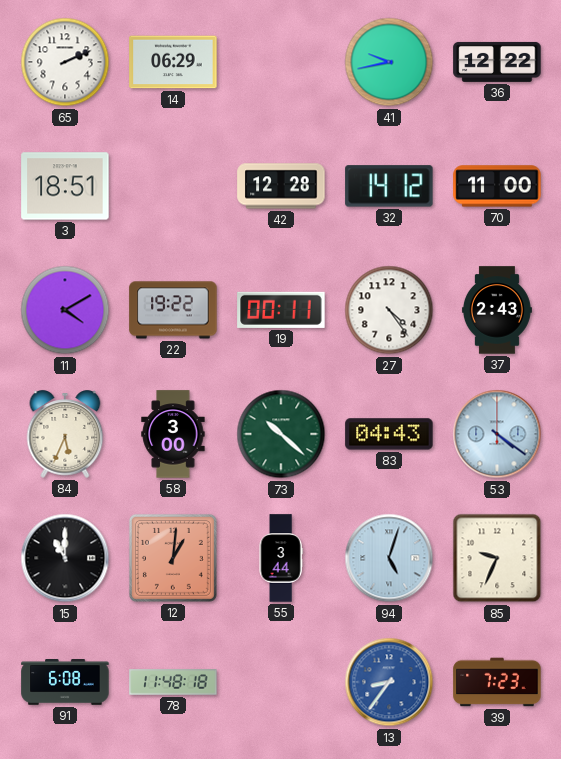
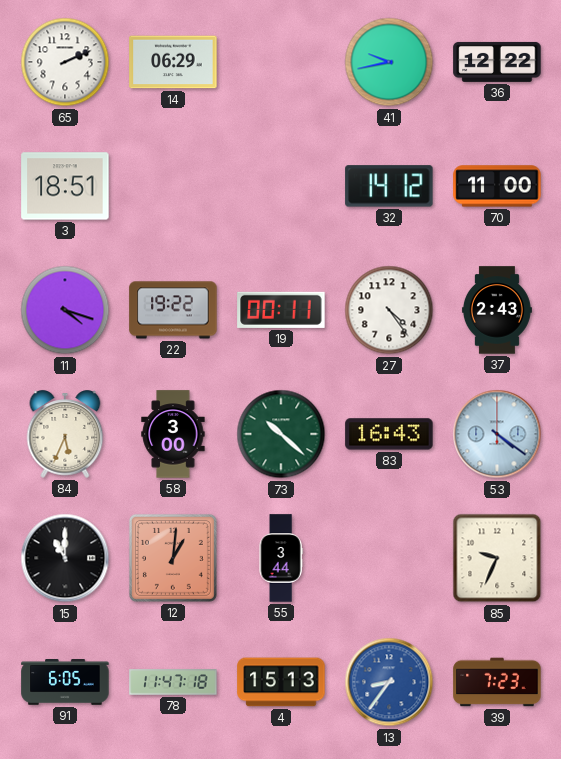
42: 12:28 -> none
11: 4:10 -> 4:18
83: 04:43 -> 16:43
94: 5:03 -> none
91: 6:08 -> 6:05
78: 11:48 -> 11:47
4: none -> 15:13
